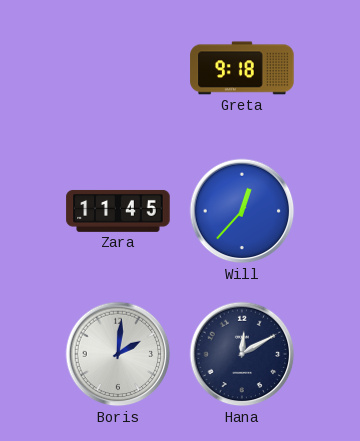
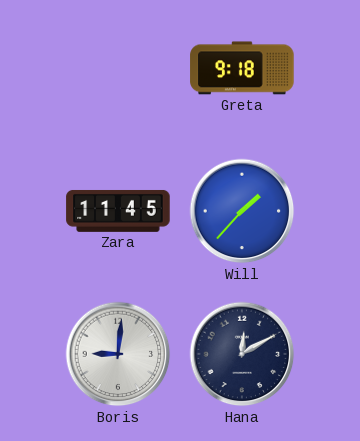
Will: 12:37 -> 1:37
Boris: 2:01 -> 9:01
